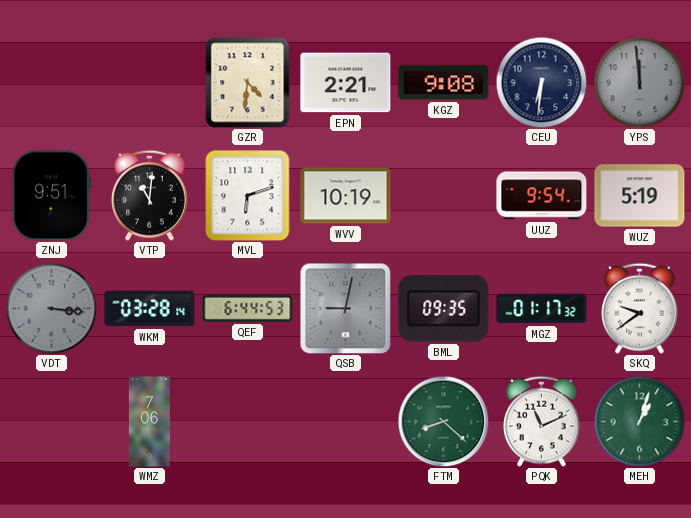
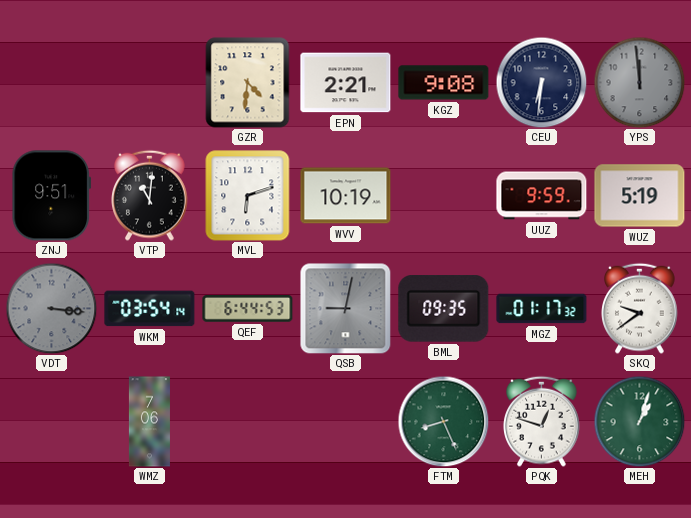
UUZ: 9:54 -> 9:59
WKM: 03:28 -> 03:54
FTM: 8:22 -> 8:26
PQK: 11:11 -> 12:48
